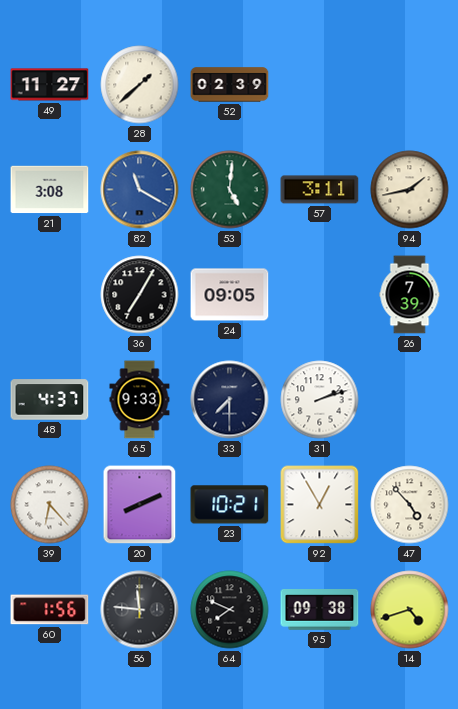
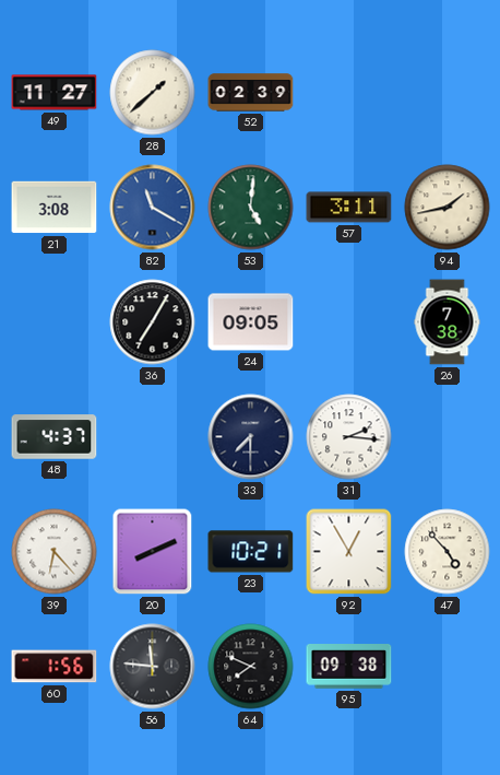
26: 7:39 -> 7:38
65: 9:33 -> none
31: 2:12 -> 2:16
14: 4:42 -> none
